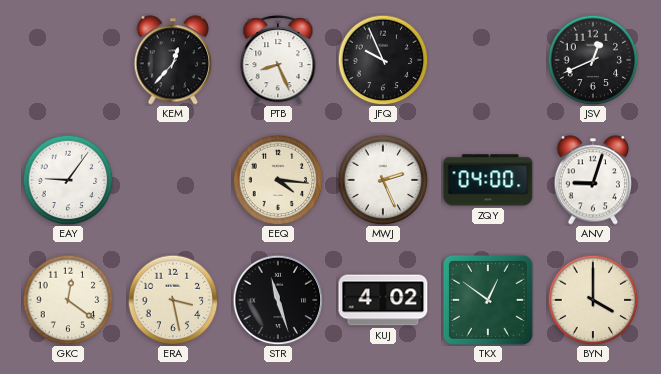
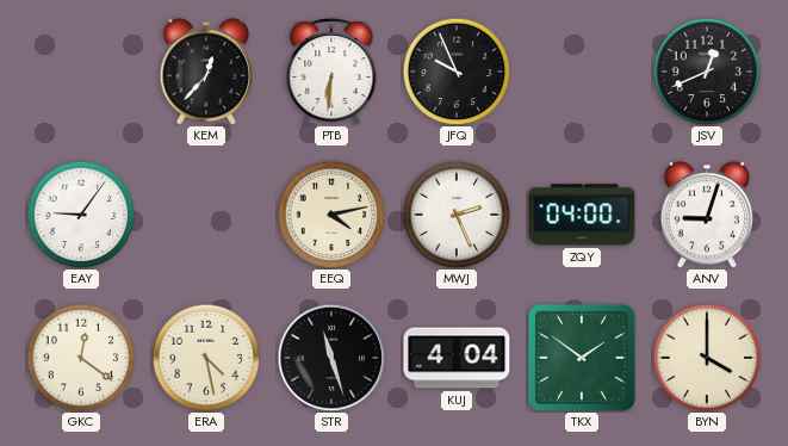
PTB: 8:26 -> 6:31
EEQ: 4:16 -> 4:13
ERA: 3:28 -> 4:28
KUJ: 4:02 -> 4:04
TKX: 12:51 -> 1:51
